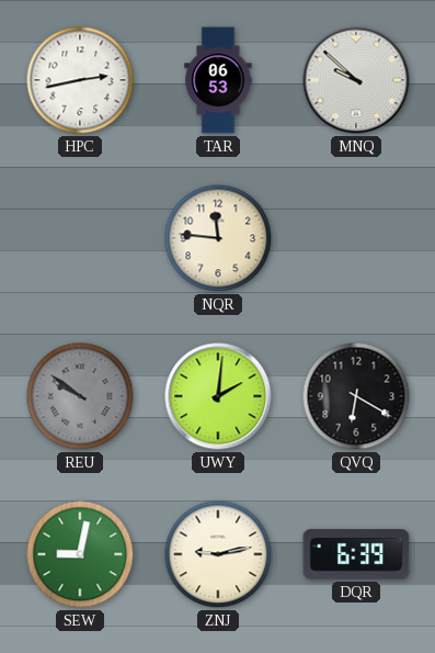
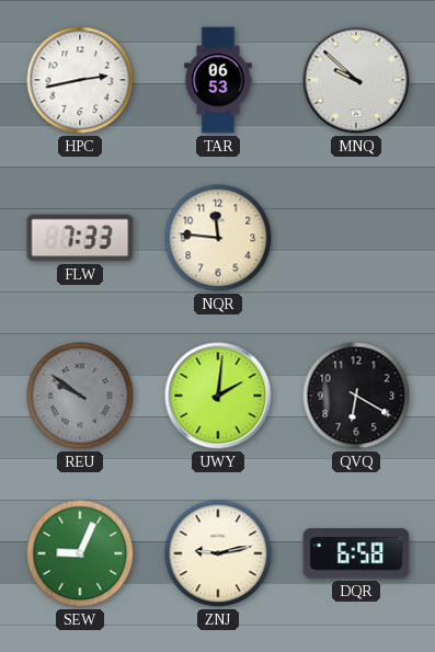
FLW: none -> 7:33
SEW: 9:02 -> 9:04
DQR: 6:39 -> 6:58
